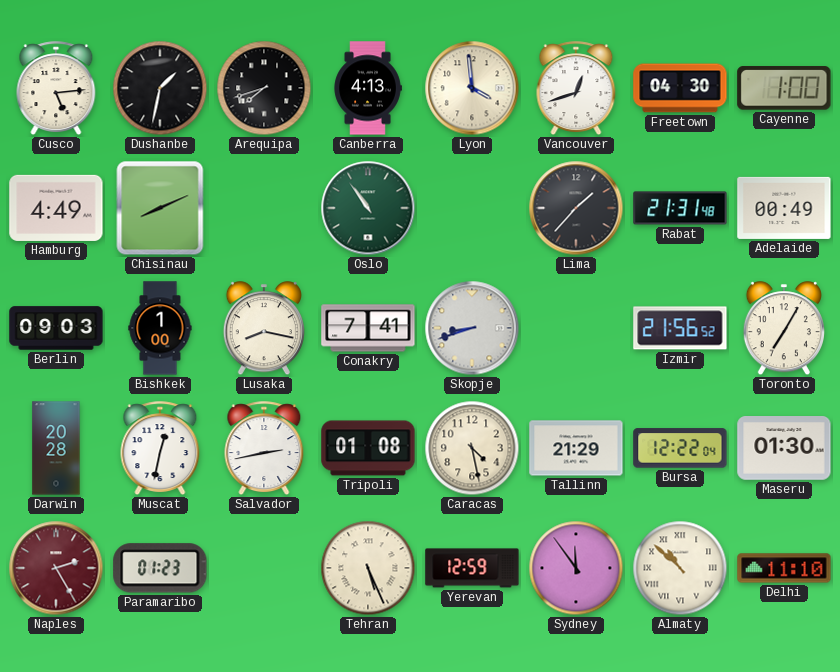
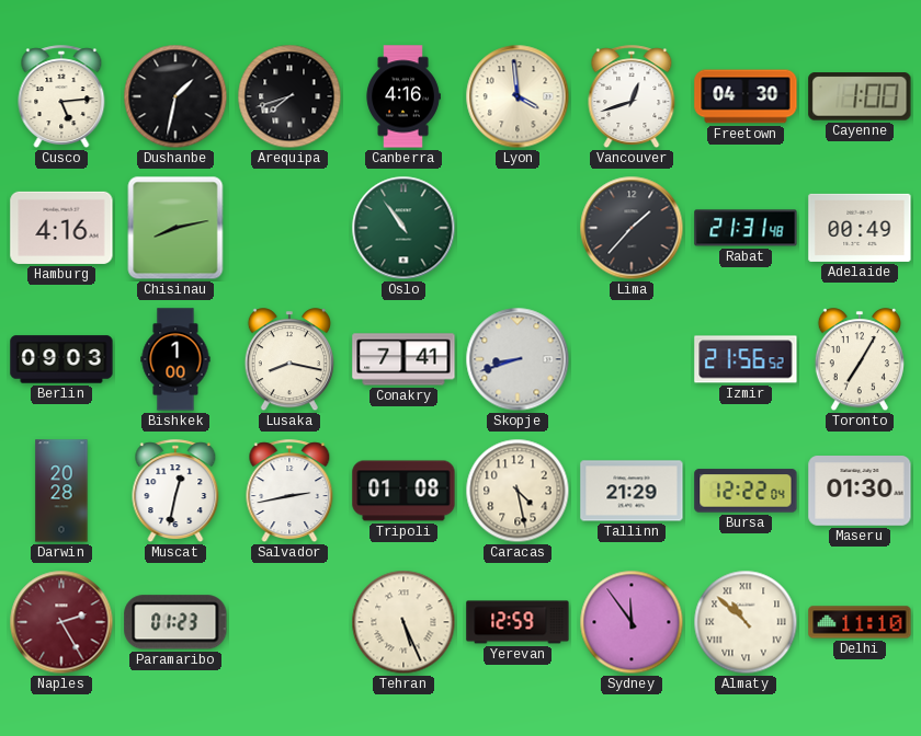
Canberra: 4:13 -> 4:16
Hamburg: 4:49 -> 4:16
Chisinau: 8:11 -> 8:13
